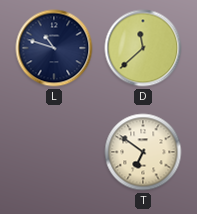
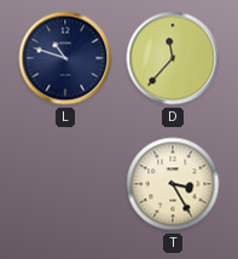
D: 11:38 -> 11:37
T: 6:51 -> 3:25
